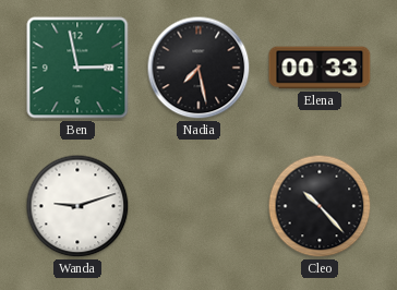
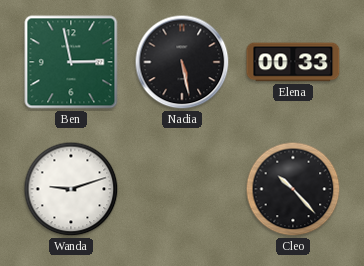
Nadia: 7:28 -> 5:28
